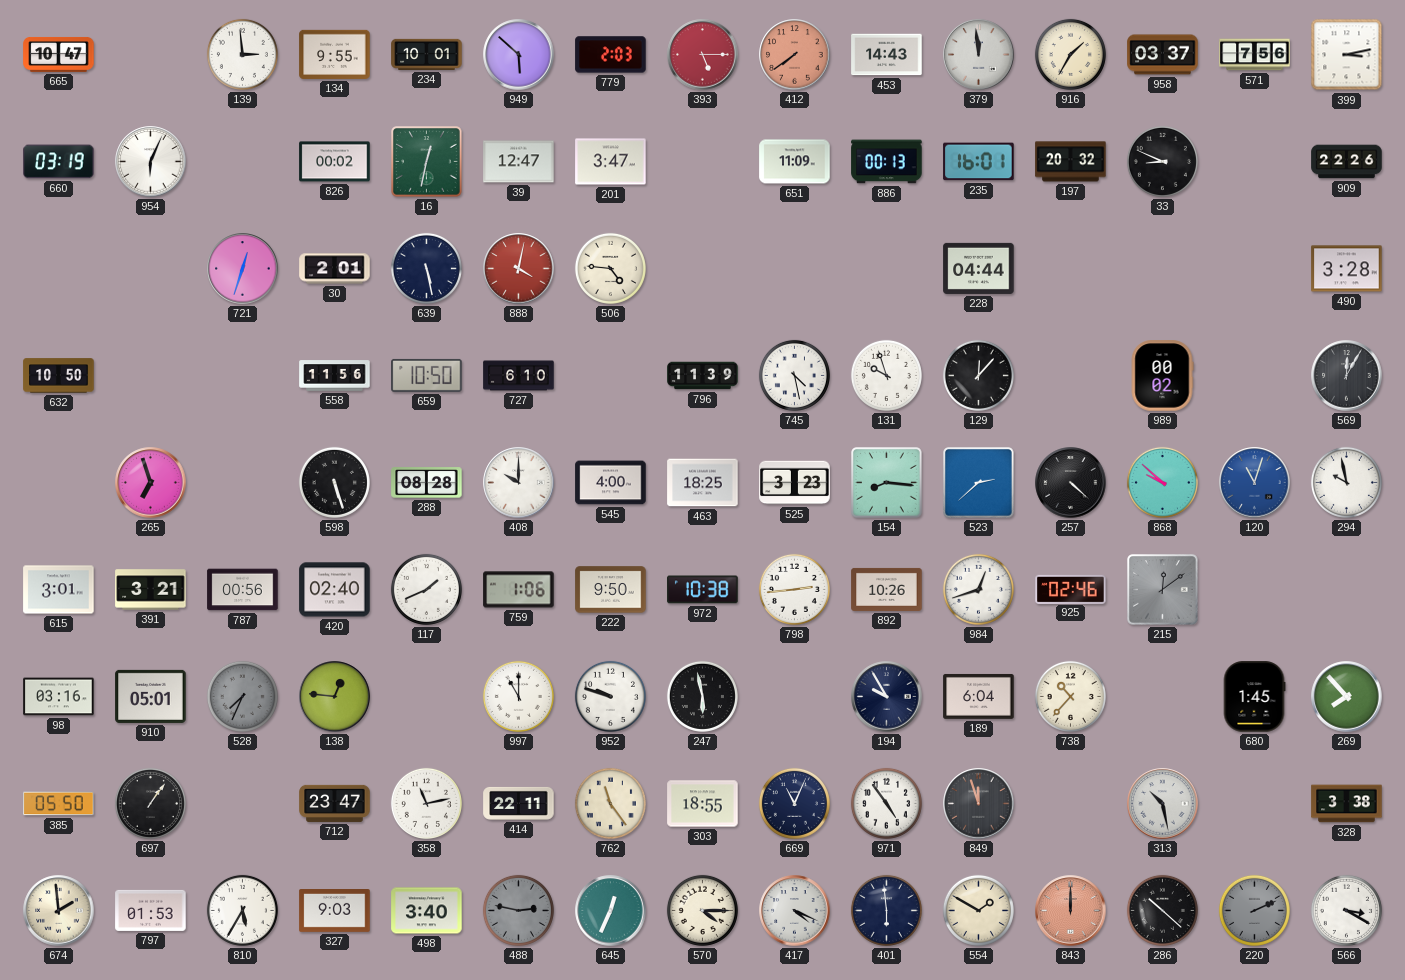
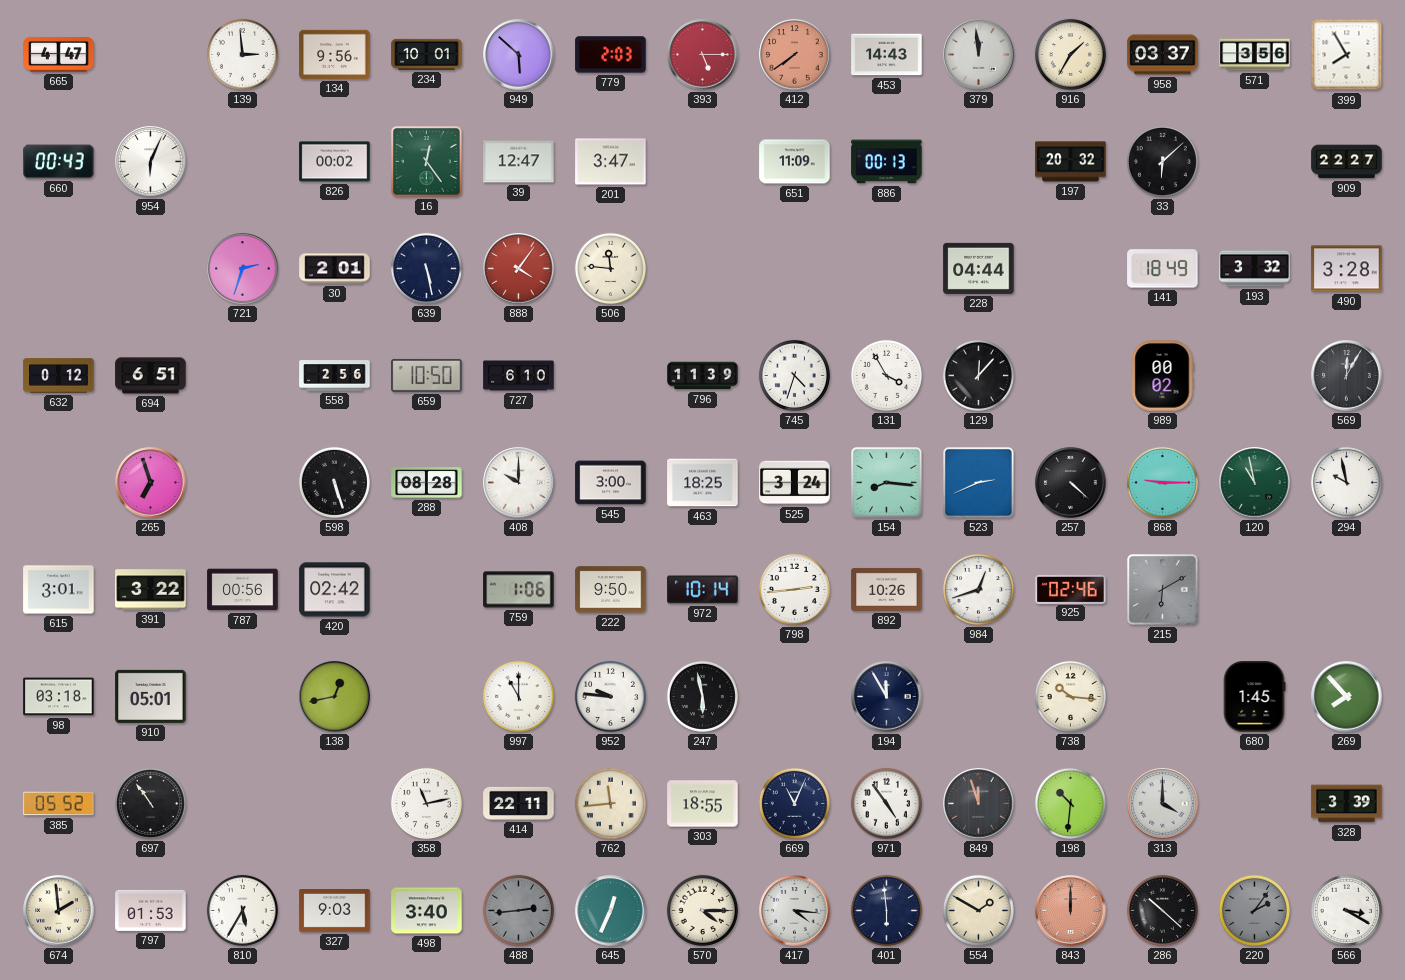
665: 10:47 -> 4:47
134: 9:55 -> 9:56
571: 7:56 -> 3:56
399: 3:13 -> 7:55
660: 03:19 -> 00:43
16: 12:32 -> 12:24
235: 16:01 -> none
33: 8:49 -> 6:08
909: 22:26 -> 22:27
721: 12:33 -> 2:33
888: 4:02 -> 4:06
506: 4:46 -> 11:46
141: none -> 18:49
193: none -> 3:32
632: 10:50 -> 0:12
694: none -> 6:51
558: 11:56 -> 2:56
745: 4:28 -> 4:33
131: 9:57 -> 3:55
545: 4:00 -> 3:00
525: 3:23 -> 3:24
523: 2:38 -> 2:41
868: 9:52 -> 9:15
120: 11:03 -> 10:58
120 dial: blue -> green
391: 3:21 -> 3:22
420: 02:40 -> 02:42
117: 1:41 -> none
972: 10:38 -> 10:14
215: 12:09 -> 6:10
98: 03:16 -> 03:18
528: 7:34 -> none
138: 12:46 -> 12:43
952: 9:48 -> 9:46
194: 9:55 -> 11:55
189: 6:04 -> none
738: 10:37 -> 10:16
385: 05:50 -> 05:52
697: 1:06 -> 10:54
712: 23:47 -> none
762: 11:24 -> 11:44
198: none -> 10:31
313: 10:28 -> 4:00
328: 3:38 -> 3:39
488: 2:47 -> 2:44
417: 4:19 -> 4:16
220: 2:11 -> 2:06
